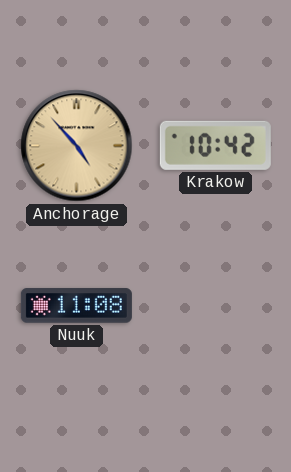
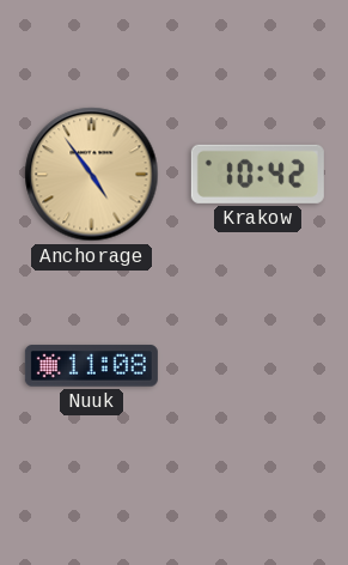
Anchorage: 4:53 -> 4:54
